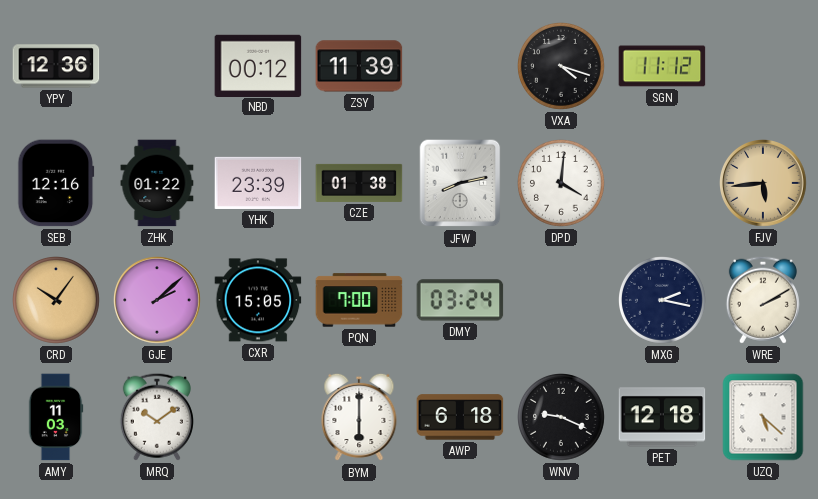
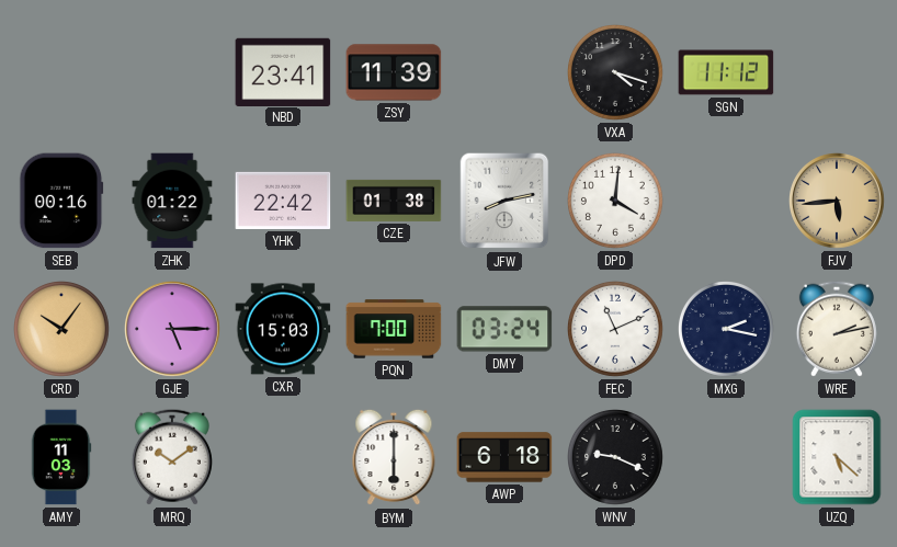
YPY: 12:36 -> none
NBD: 00:12 -> 23:41
SEB: 12:16 -> 00:16
YHK: 23:39 -> 22:42
GJE: 2:08 -> 5:15
CXR: 15:05 -> 15:03
FEC: none -> 11:11
WRE: 2:10 -> 2:13
PET: 12:18 -> none
